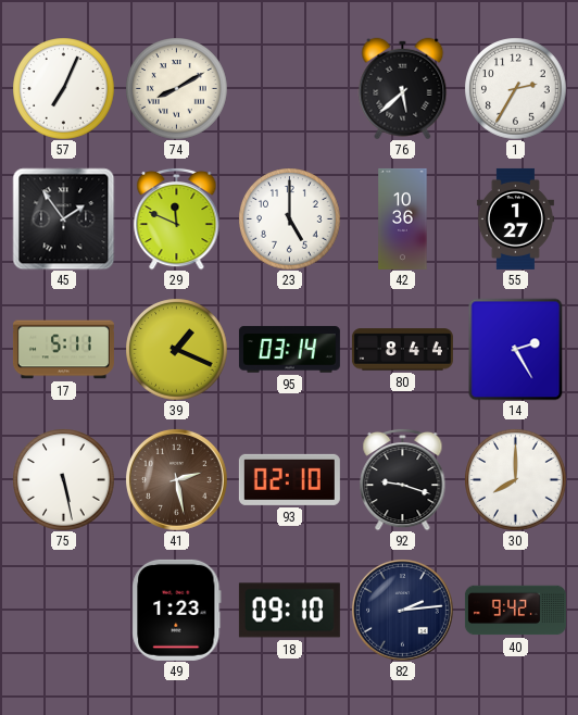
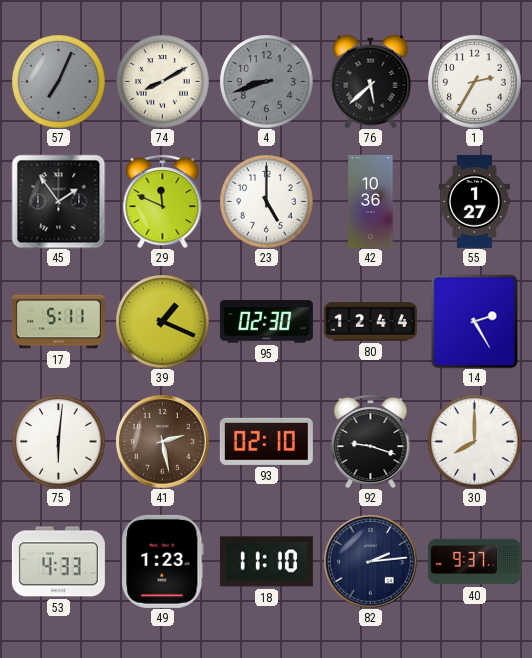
57 dial: white -> grey
4: none -> 8:42
95: 03:14 -> 02:30
80: 8:44 -> 12:44
75: 5:28 -> 6:01
53: none -> 4:33
18: 09:10 -> 11:10
40: 9:42 -> 9:37
